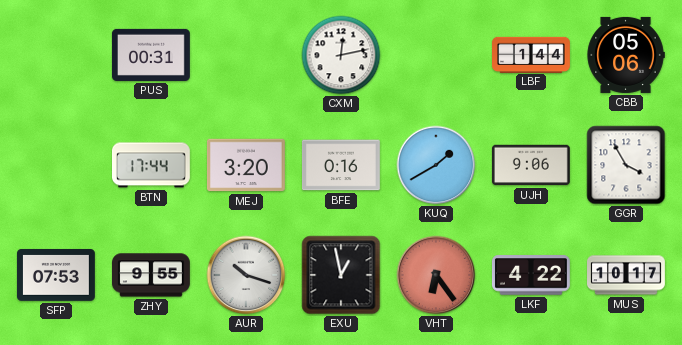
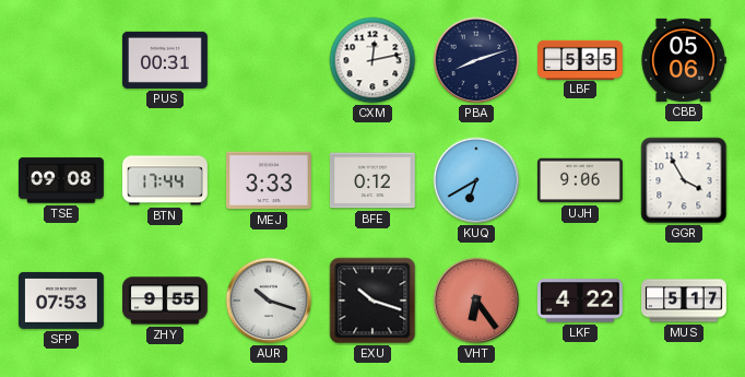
PBA: none -> 8:12
LBF: 1:44 -> 5:35
TSE: none -> 09:08
MEJ: 3:20 -> 3:33
BFE: 0:16 -> 0:12
KUQ: 1:40 -> 6:40
EXU: 12:58 -> 10:18
MUS: 10:17 -> 5:17
